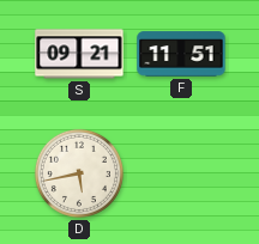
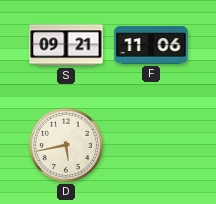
F: 11:51 -> 11:06
